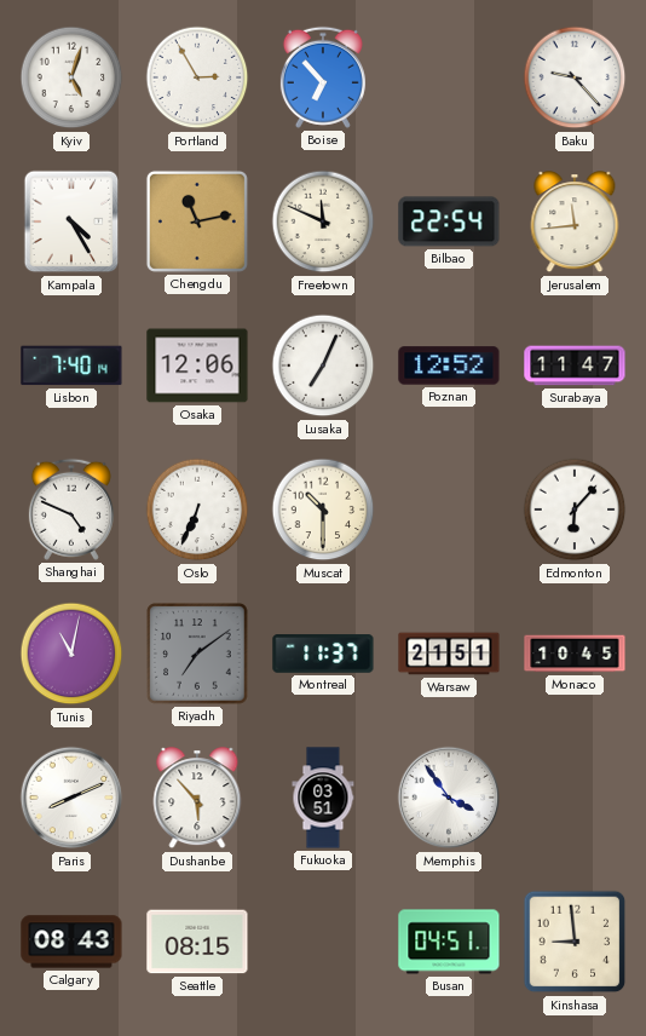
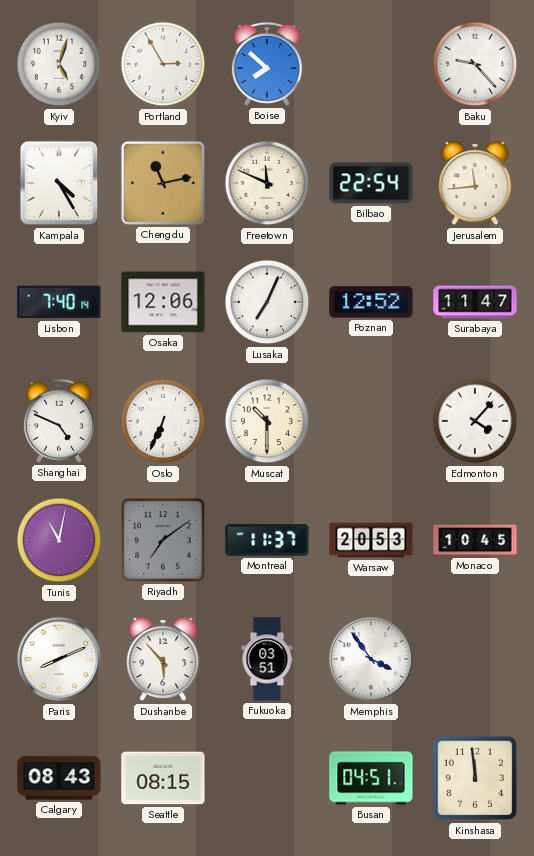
Boise: 6:53 -> 7:52
Edmonton: 6:07 -> 4:07
Warsaw: 21:51 -> 20:53
Kinshasa: 8:59 -> 11:59
